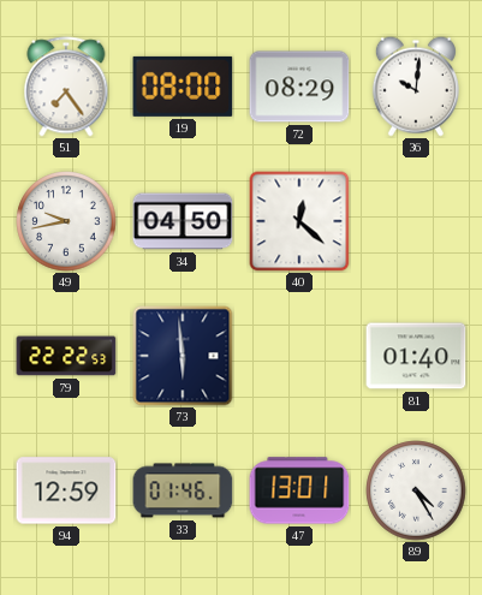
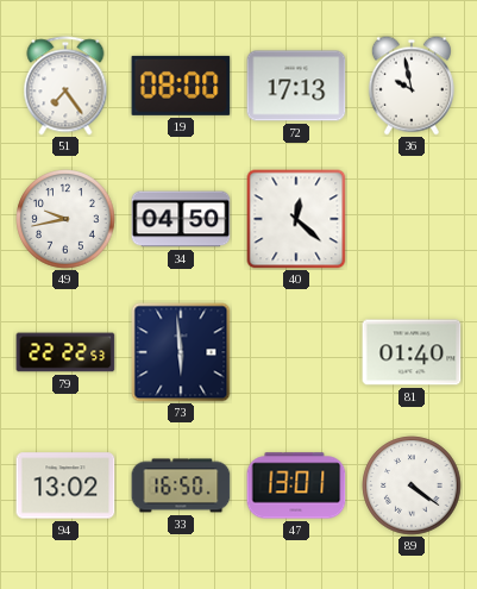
72: 08:29 -> 17:13
36: 10:01 -> 9:58
94: 12:59 -> 13:02
33: 01:46 -> 16:50
89: 4:25 -> 4:21
